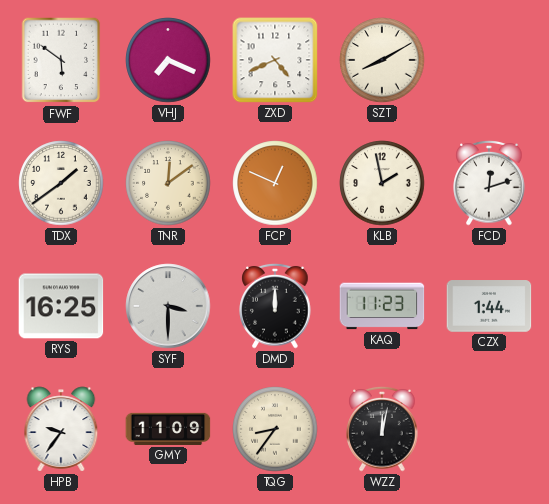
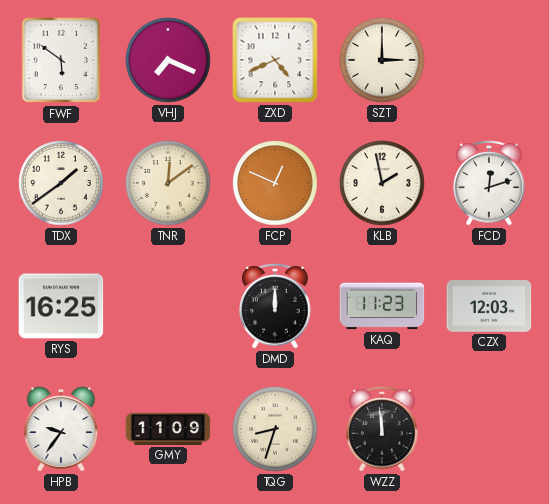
SZT: 8:10 -> 3:00
SYF: 3:30 -> none
CZX: 1:44 -> 12:03
TQG: 8:36 -> 8:33
WZZ: 12:02 -> 11:59
